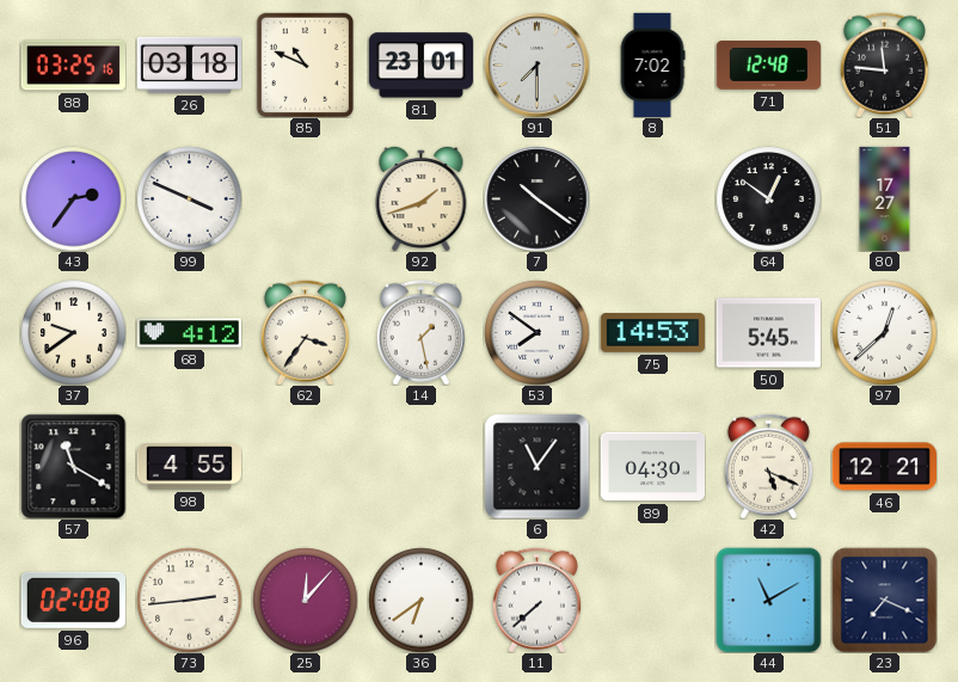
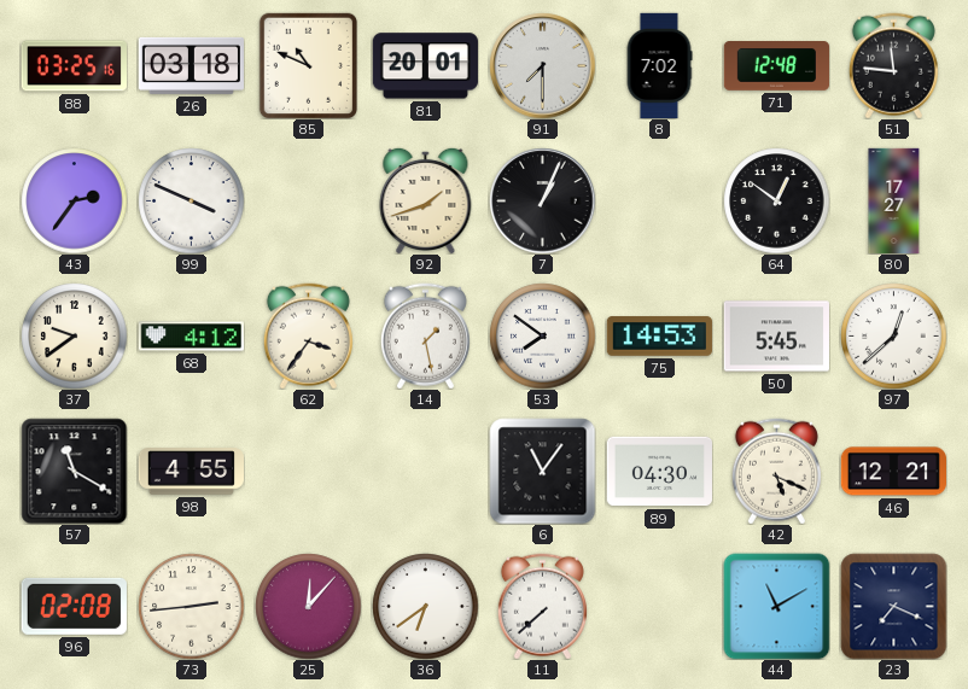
81: 23:01 -> 20:01
7: 10:21 -> 1:04
